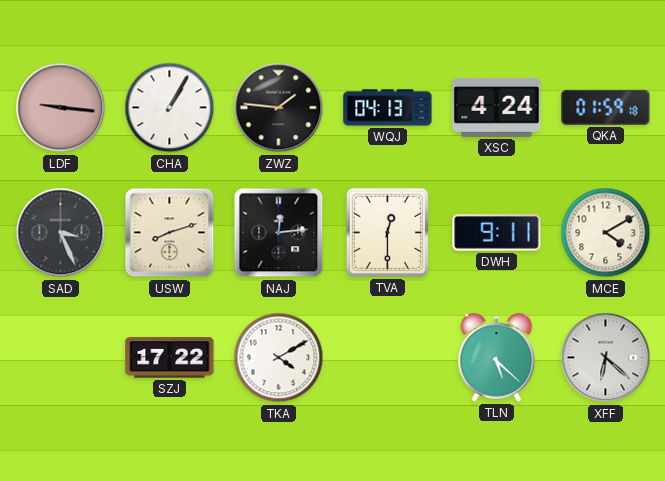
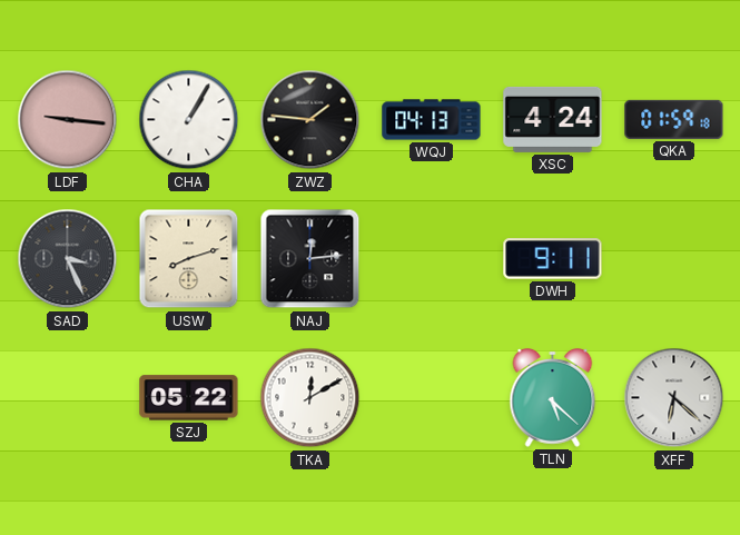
TVA: 12:30 -> none
MCE: 4:10 -> none
SZJ: 17:22 -> 05:22
TKA: 4:10 -> 12:10
